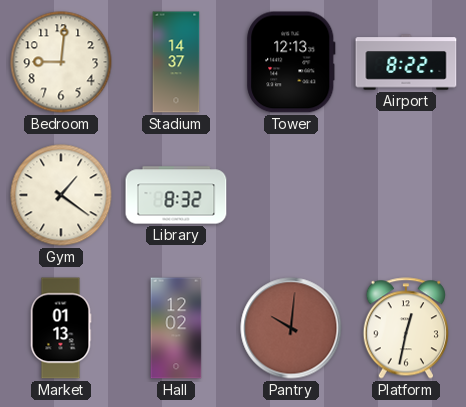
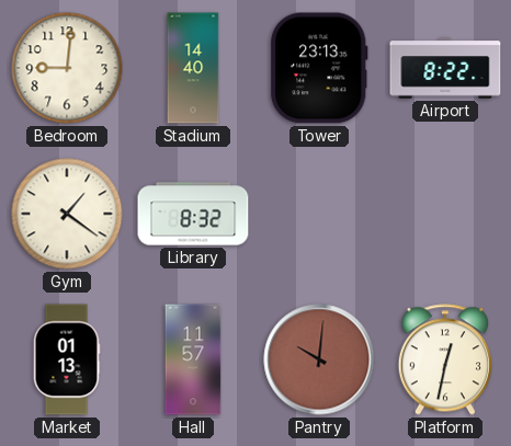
Stadium: 14:37 -> 14:40
Tower: 12:13 -> 23:13
Hall: 12:02 -> 11:57
